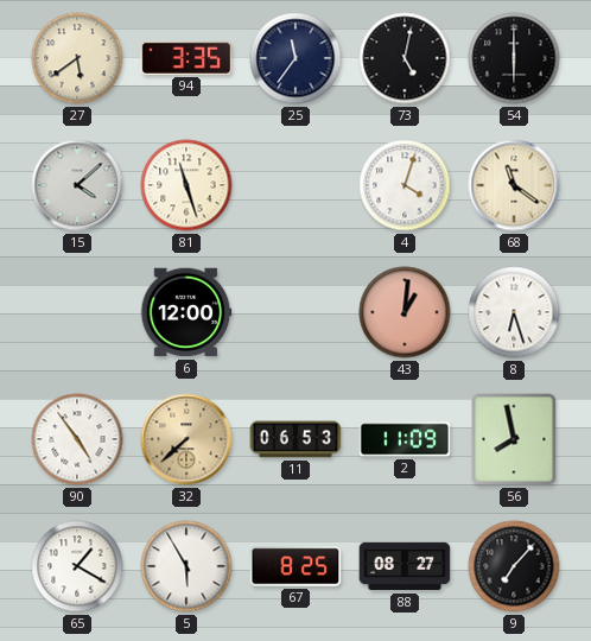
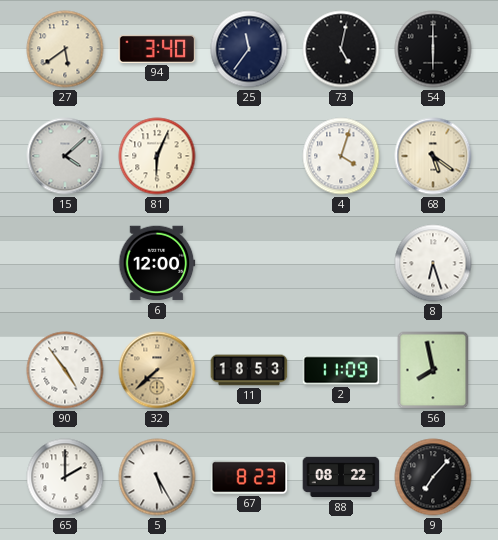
94: 3:35 -> 3:40
81: 11:27 -> 6:04
68: 11:21 -> 5:21
43: 1:01 -> none
11: 06:53 -> 18:53
65: 1:20 -> 2:00
5: 5:55 -> 5:25
67: 8:25 -> 8:23
88: 08:27 -> 08:22
